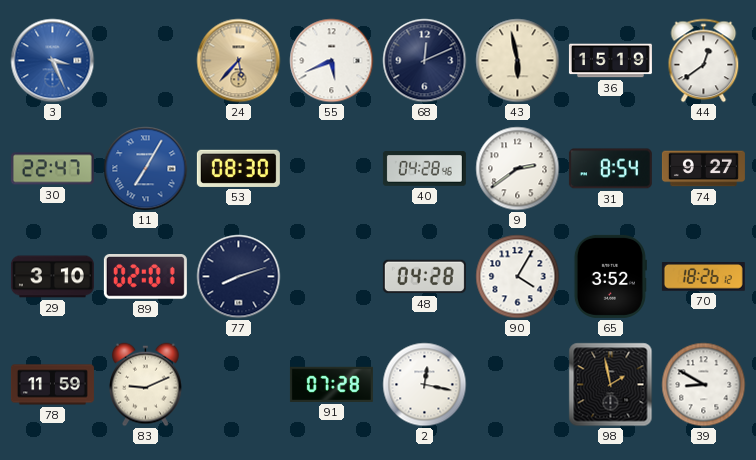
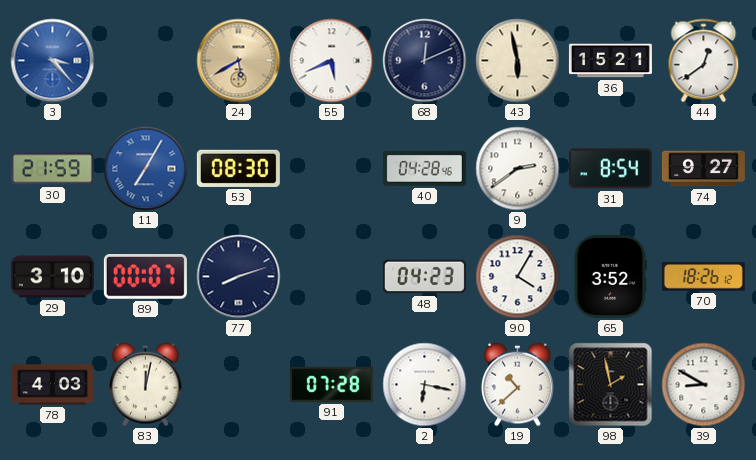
3: 3:26 -> 3:23
24: 5:37 -> 5:40
36: 15:19 -> 15:21
30: 22:47 -> 21:59
89: 02:01 -> 00:07
48: 04:28 -> 04:23
78: 11:59 -> 4:03
83: 9:11 -> 12:02
2: 12:17 -> 6:17
19: none -> 10:38
